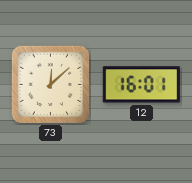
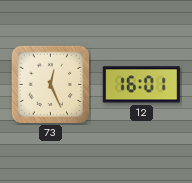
73: 12:08 -> 12:26
